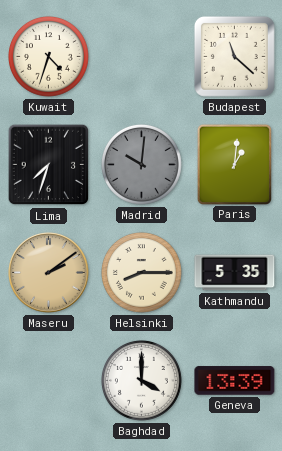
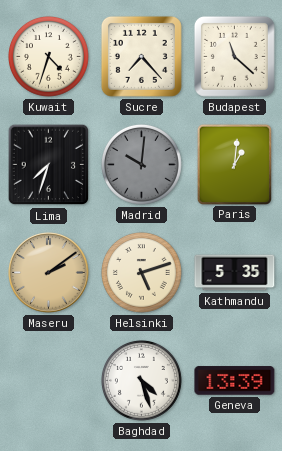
Sucre: none -> 7:23
Helsinki: 8:15 -> 5:12
Baghdad: 4:00 -> 4:27
